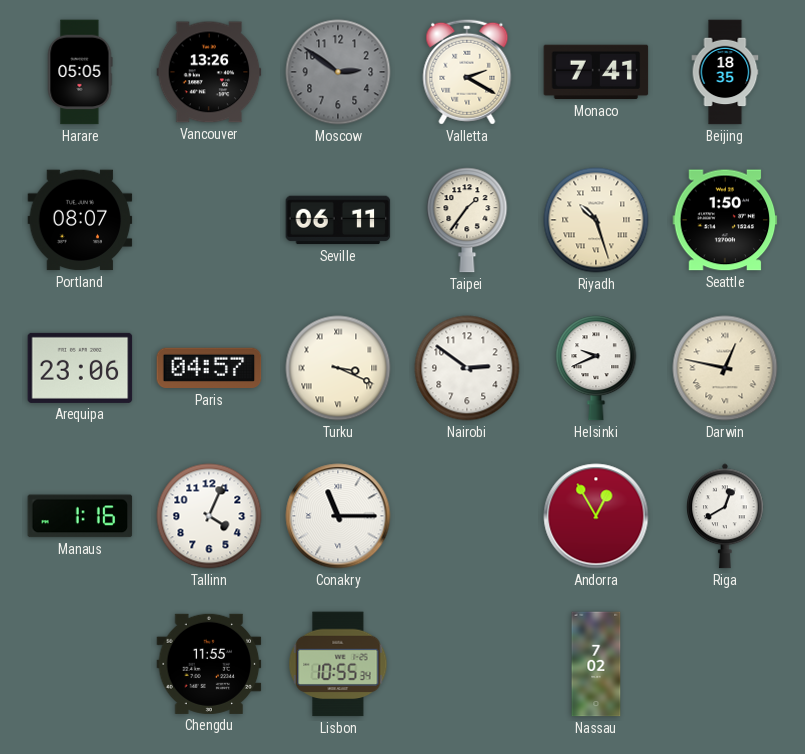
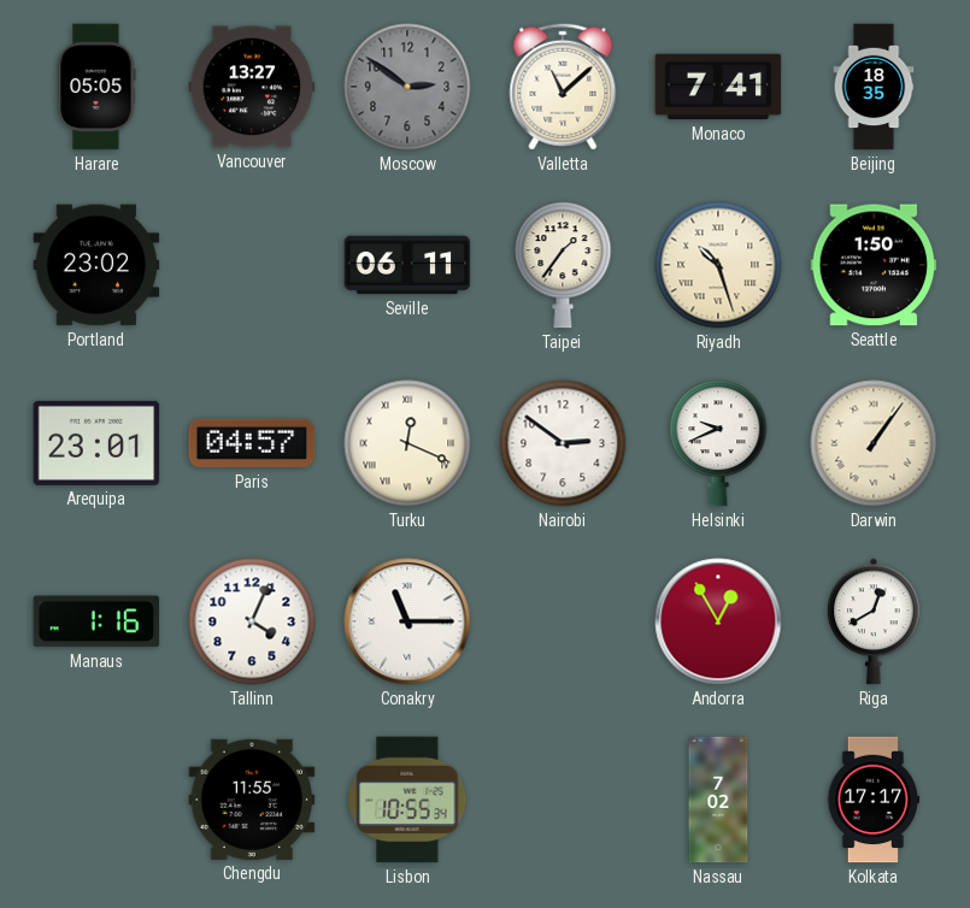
Vancouver: 13:26 -> 13:27
Valletta: 2:20 -> 11:08
Portland: 08:07 -> 23:02
Arequipa: 23:06 -> 23:01
Turku: 3:19 -> 12:19
Darwin: 12:47 -> 1:06
Kolkata: none -> 17:17
